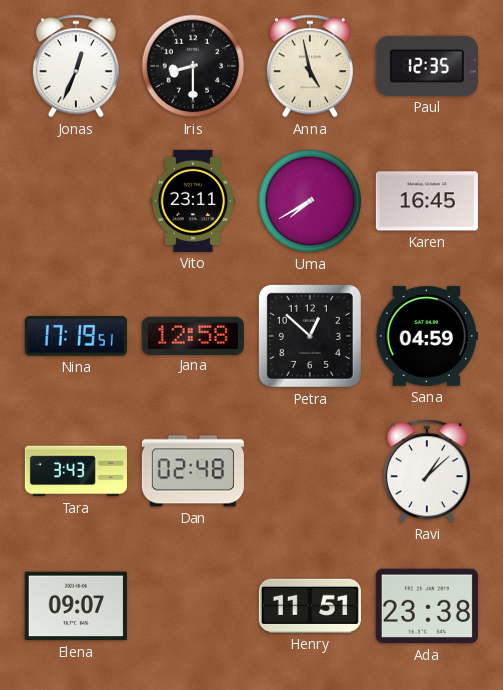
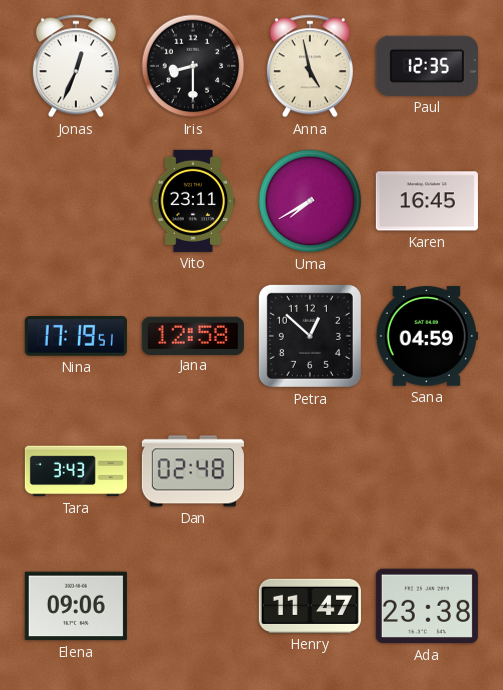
Ravi: 1:08 -> none
Elena: 09:07 -> 09:06
Henry: 11:51 -> 11:47
